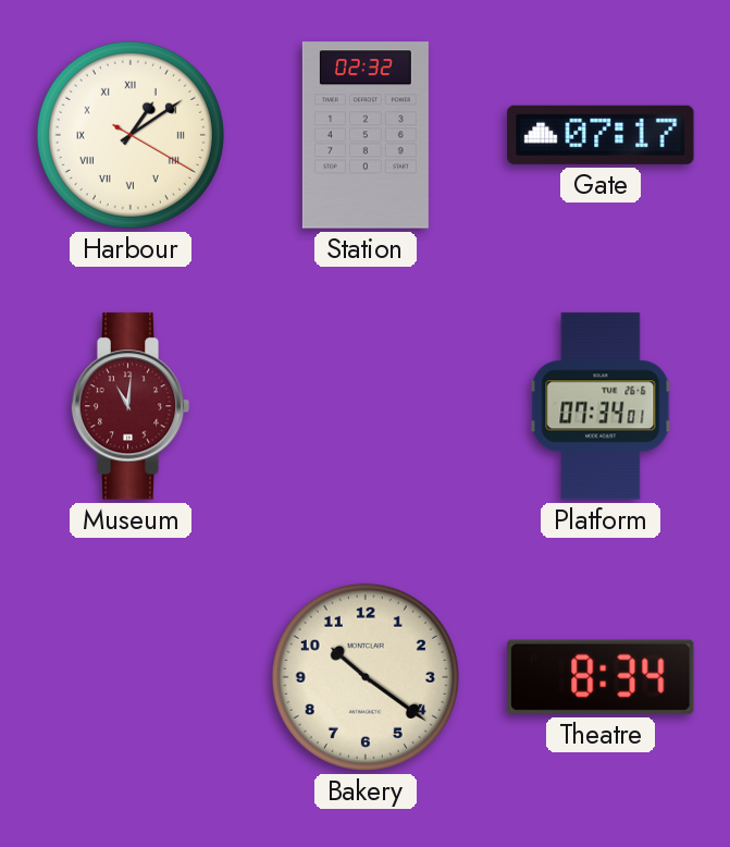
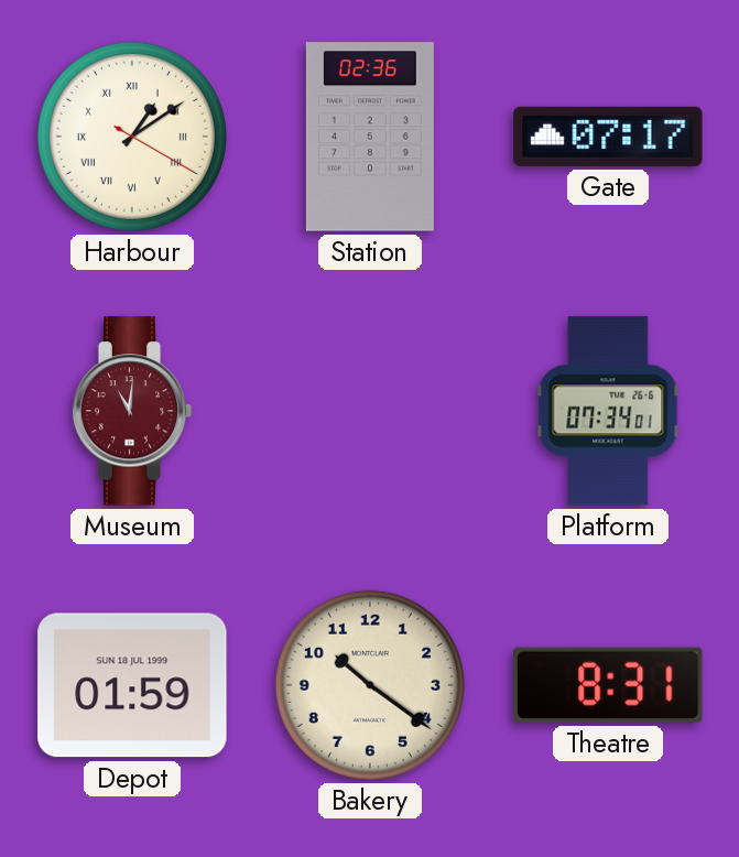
Station: 02:32 -> 02:36
Depot: none -> 01:59
Theatre: 8:34 -> 8:31
